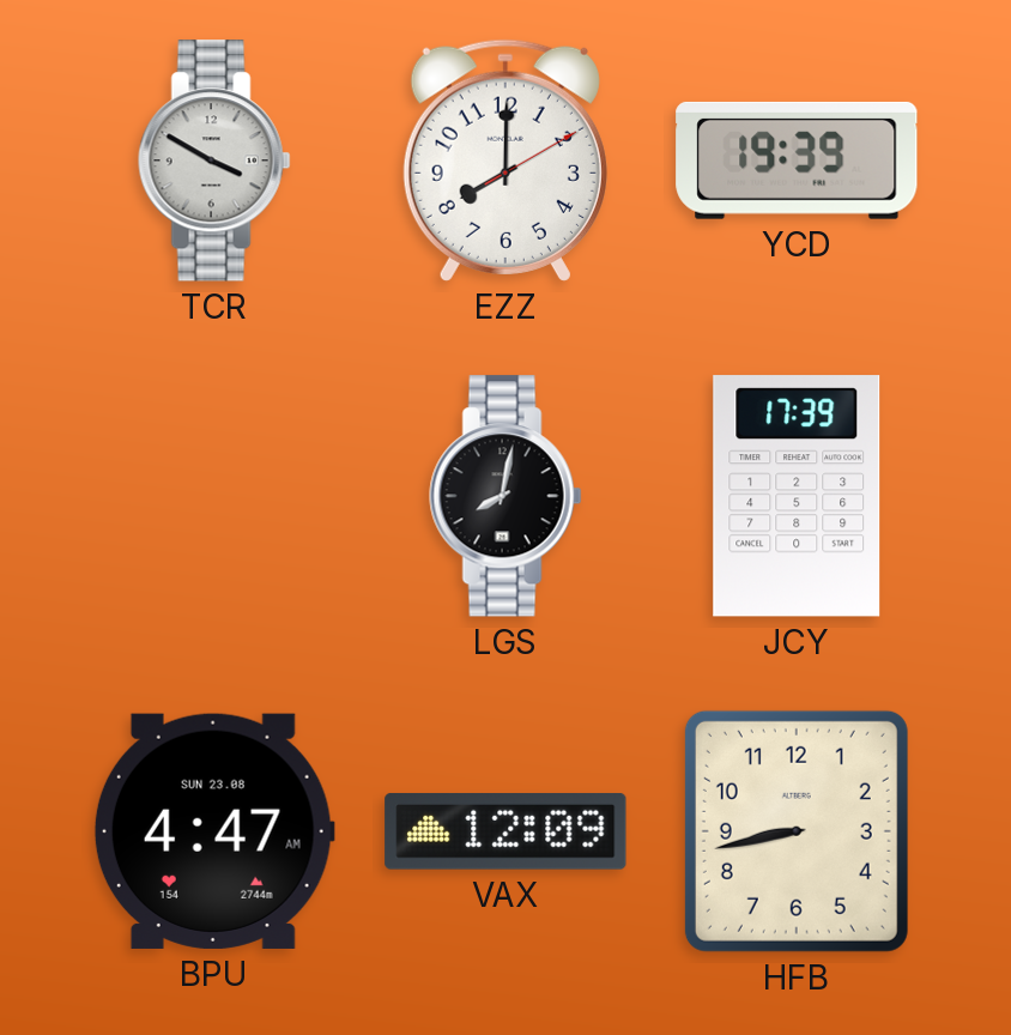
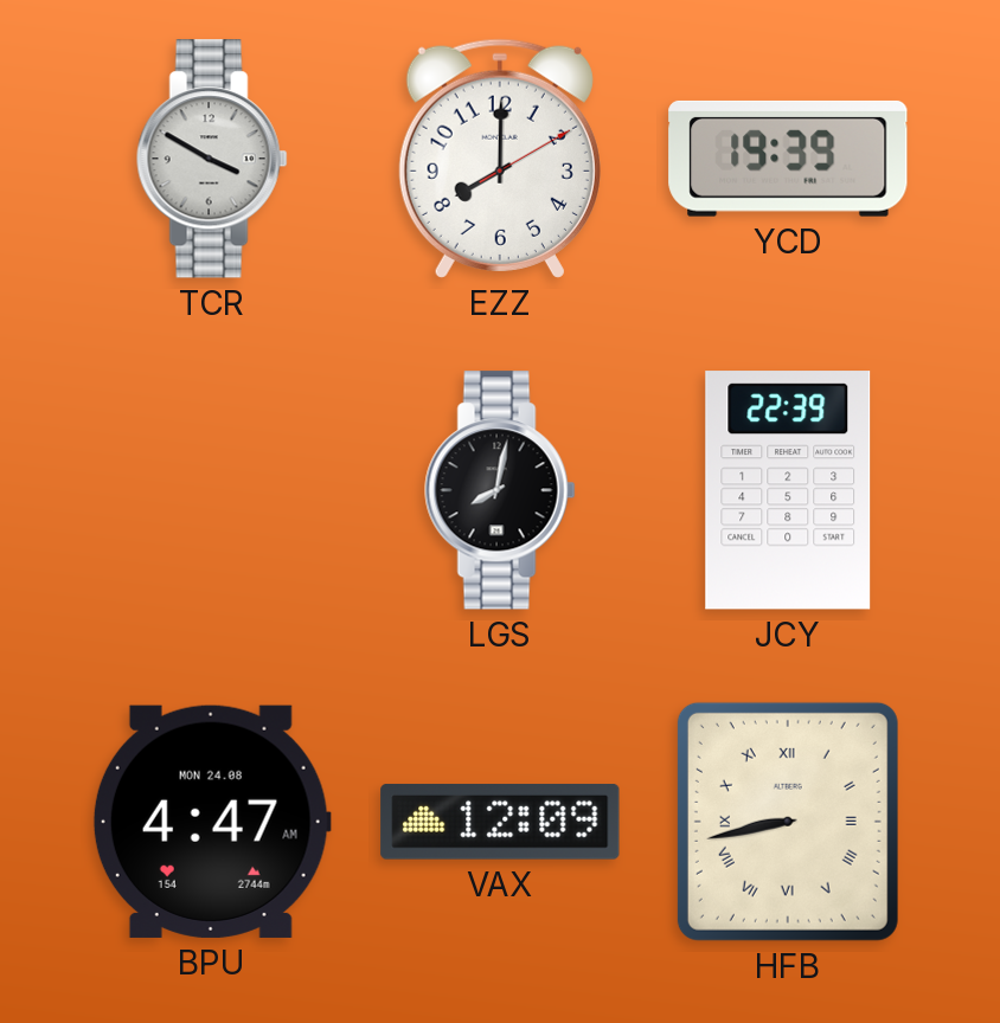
JCY: 17:39 -> 22:39
BPU date: SUN 23.08 -> MON 24.08
HFB numerals: Arabic -> Roman
